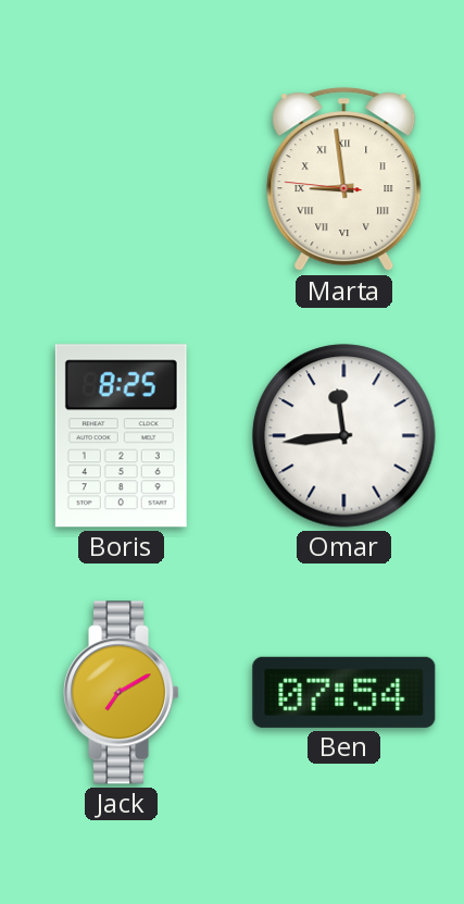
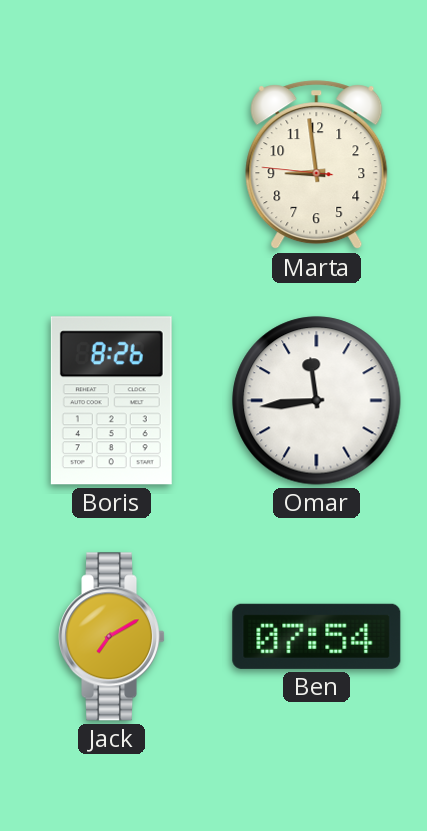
Marta numerals: Roman -> Arabic
Boris: 8:25 -> 8:26
